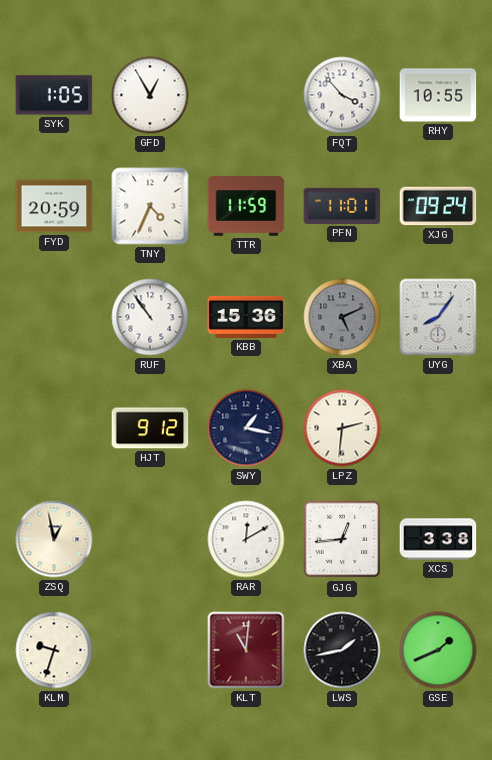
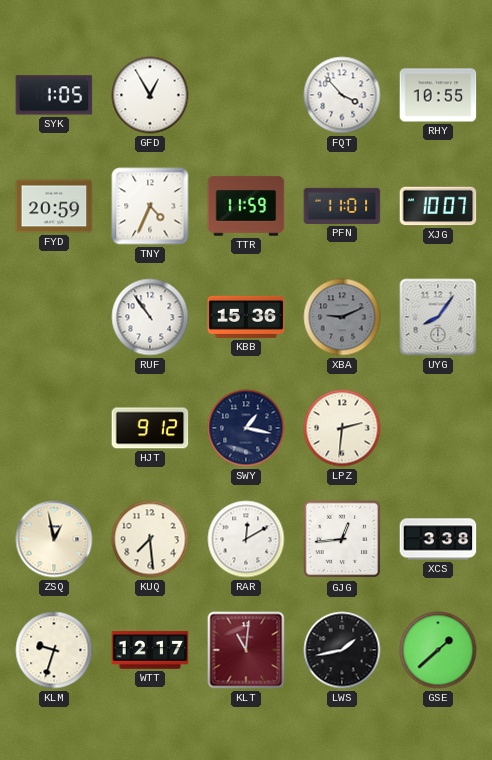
XJG: 09:24 -> 10:07
XBA: 5:11 -> 9:11
KUQ: none -> 7:29
WTT: none -> 12:17
GSE: 1:41 -> 1:38
